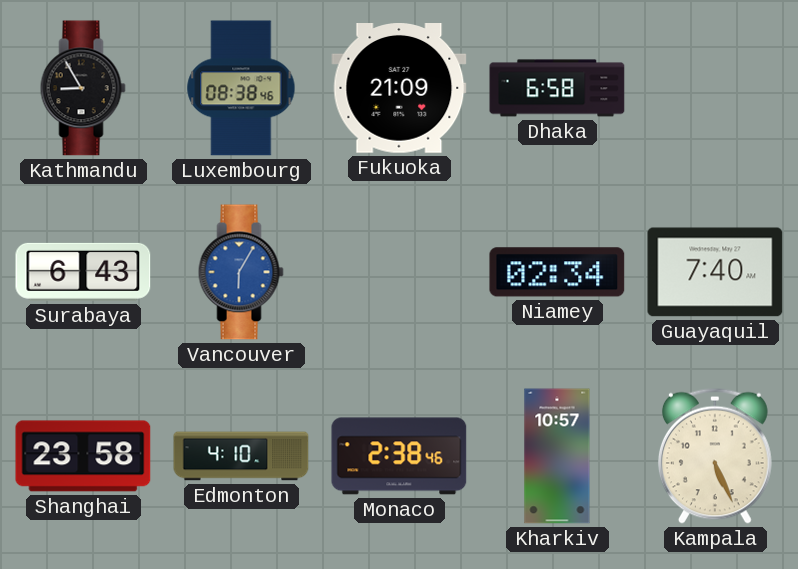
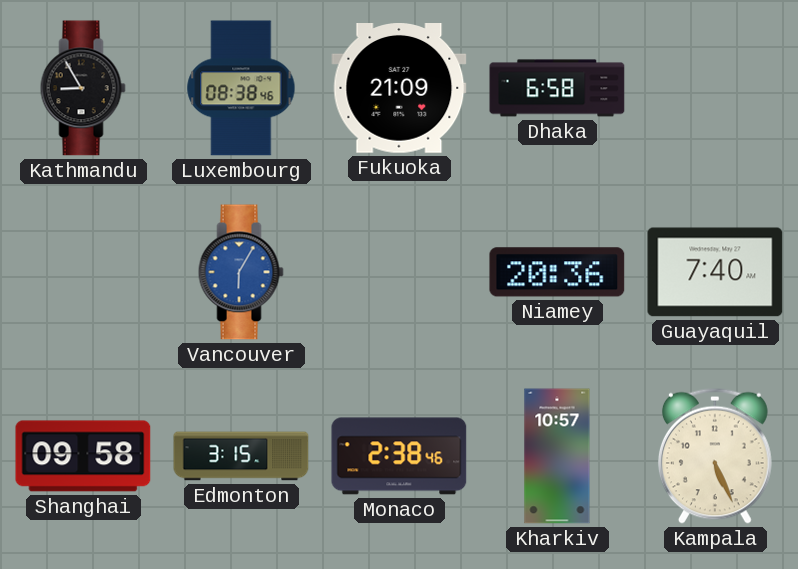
Surabaya: 6:43 -> none
Niamey: 02:34 -> 20:36
Shanghai: 23:58 -> 09:58
Edmonton: 4:10 -> 3:15
